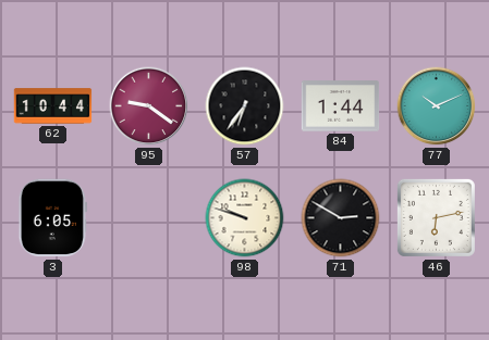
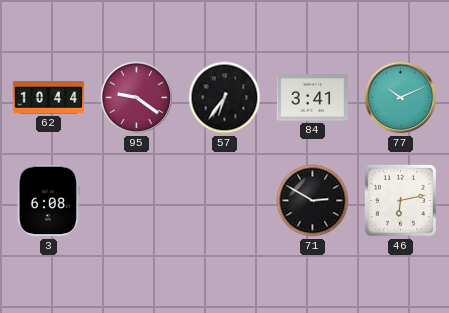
84: 1:44 -> 3:41
3: 6:05 -> 6:08
98: 9:48 -> none
